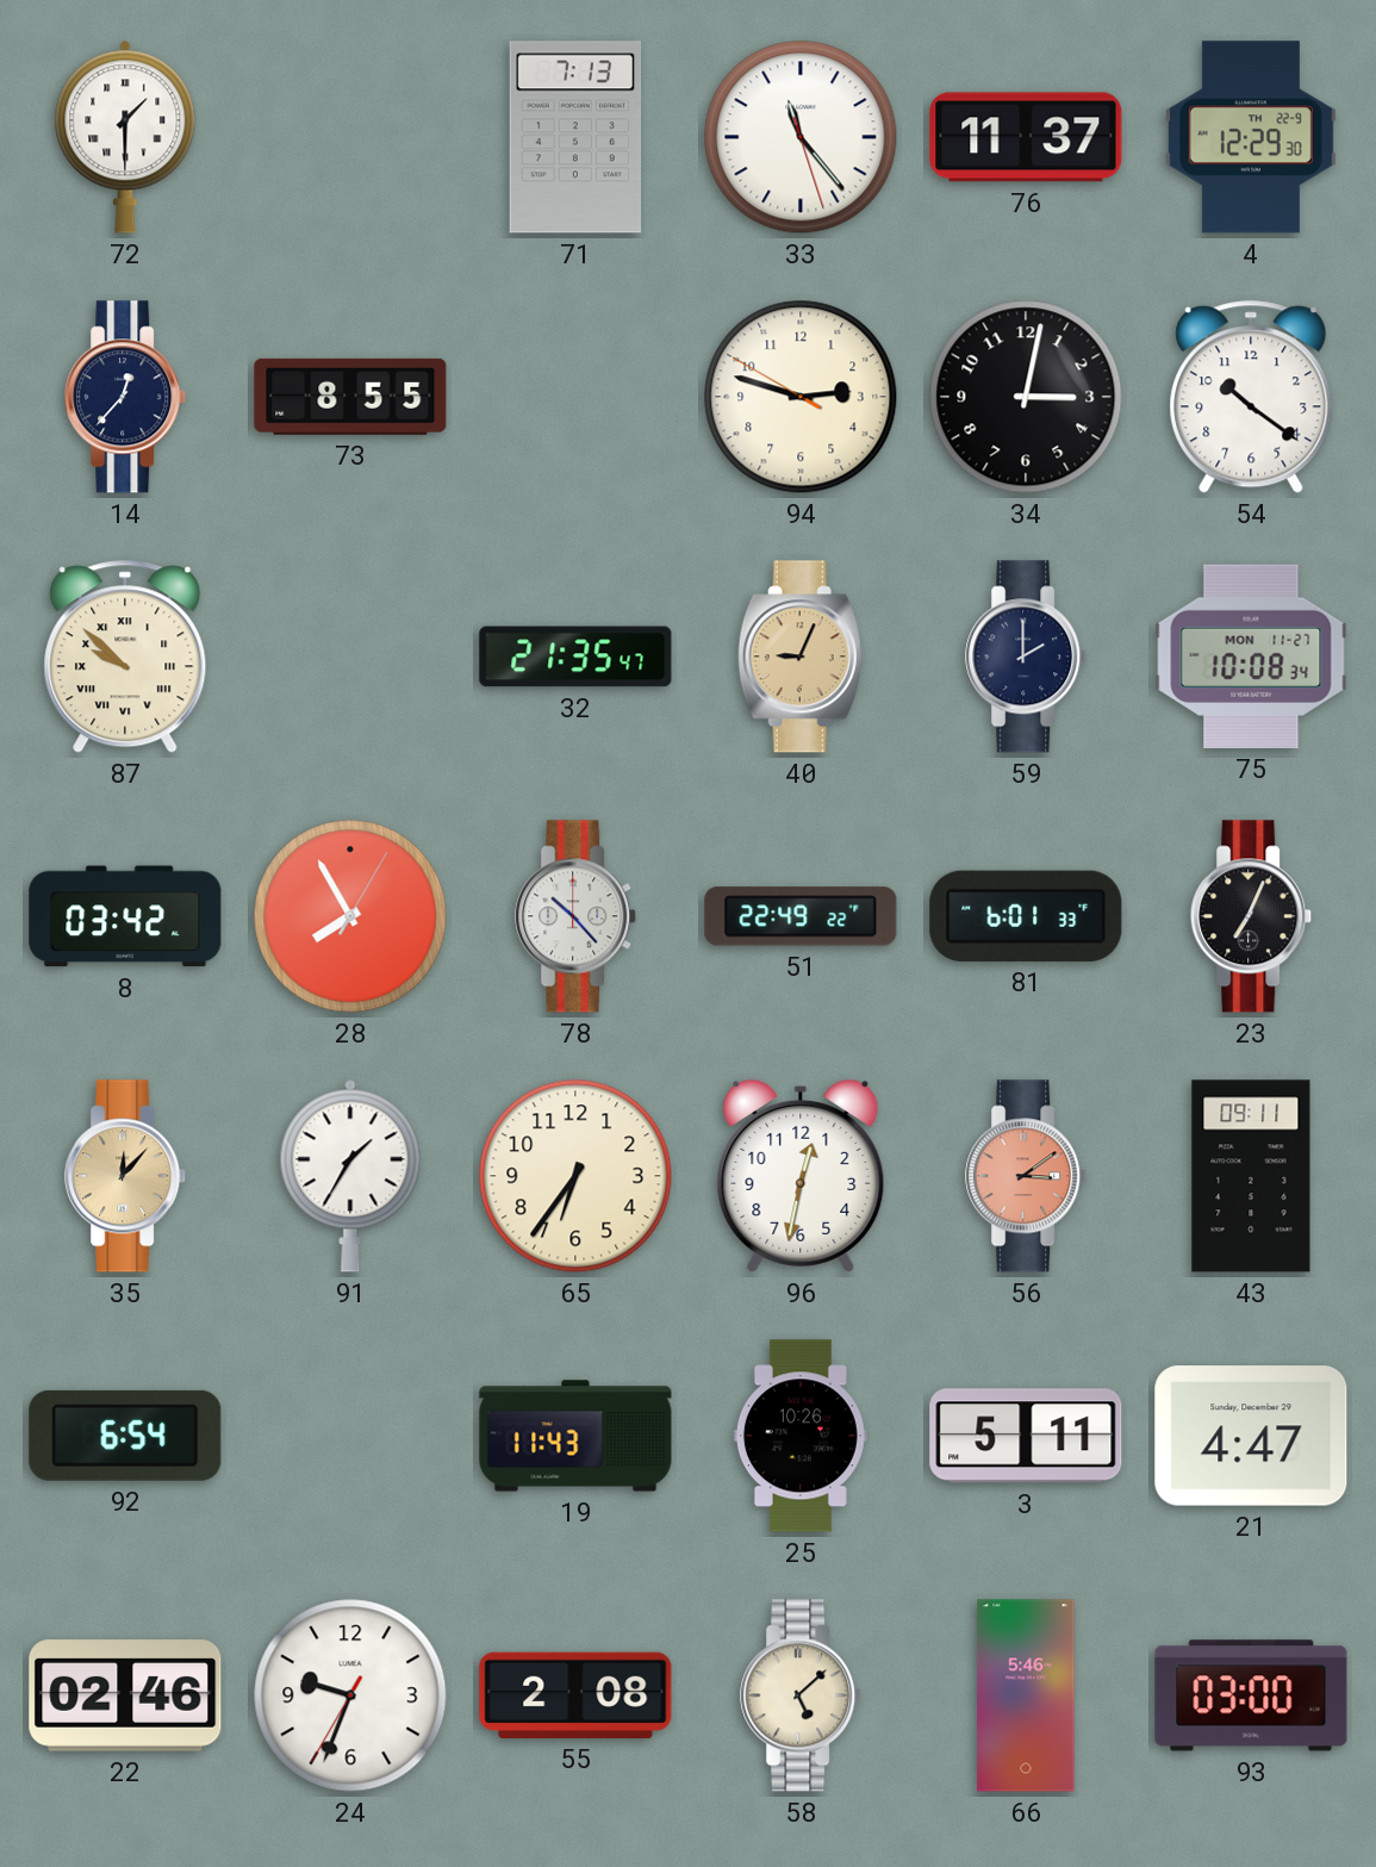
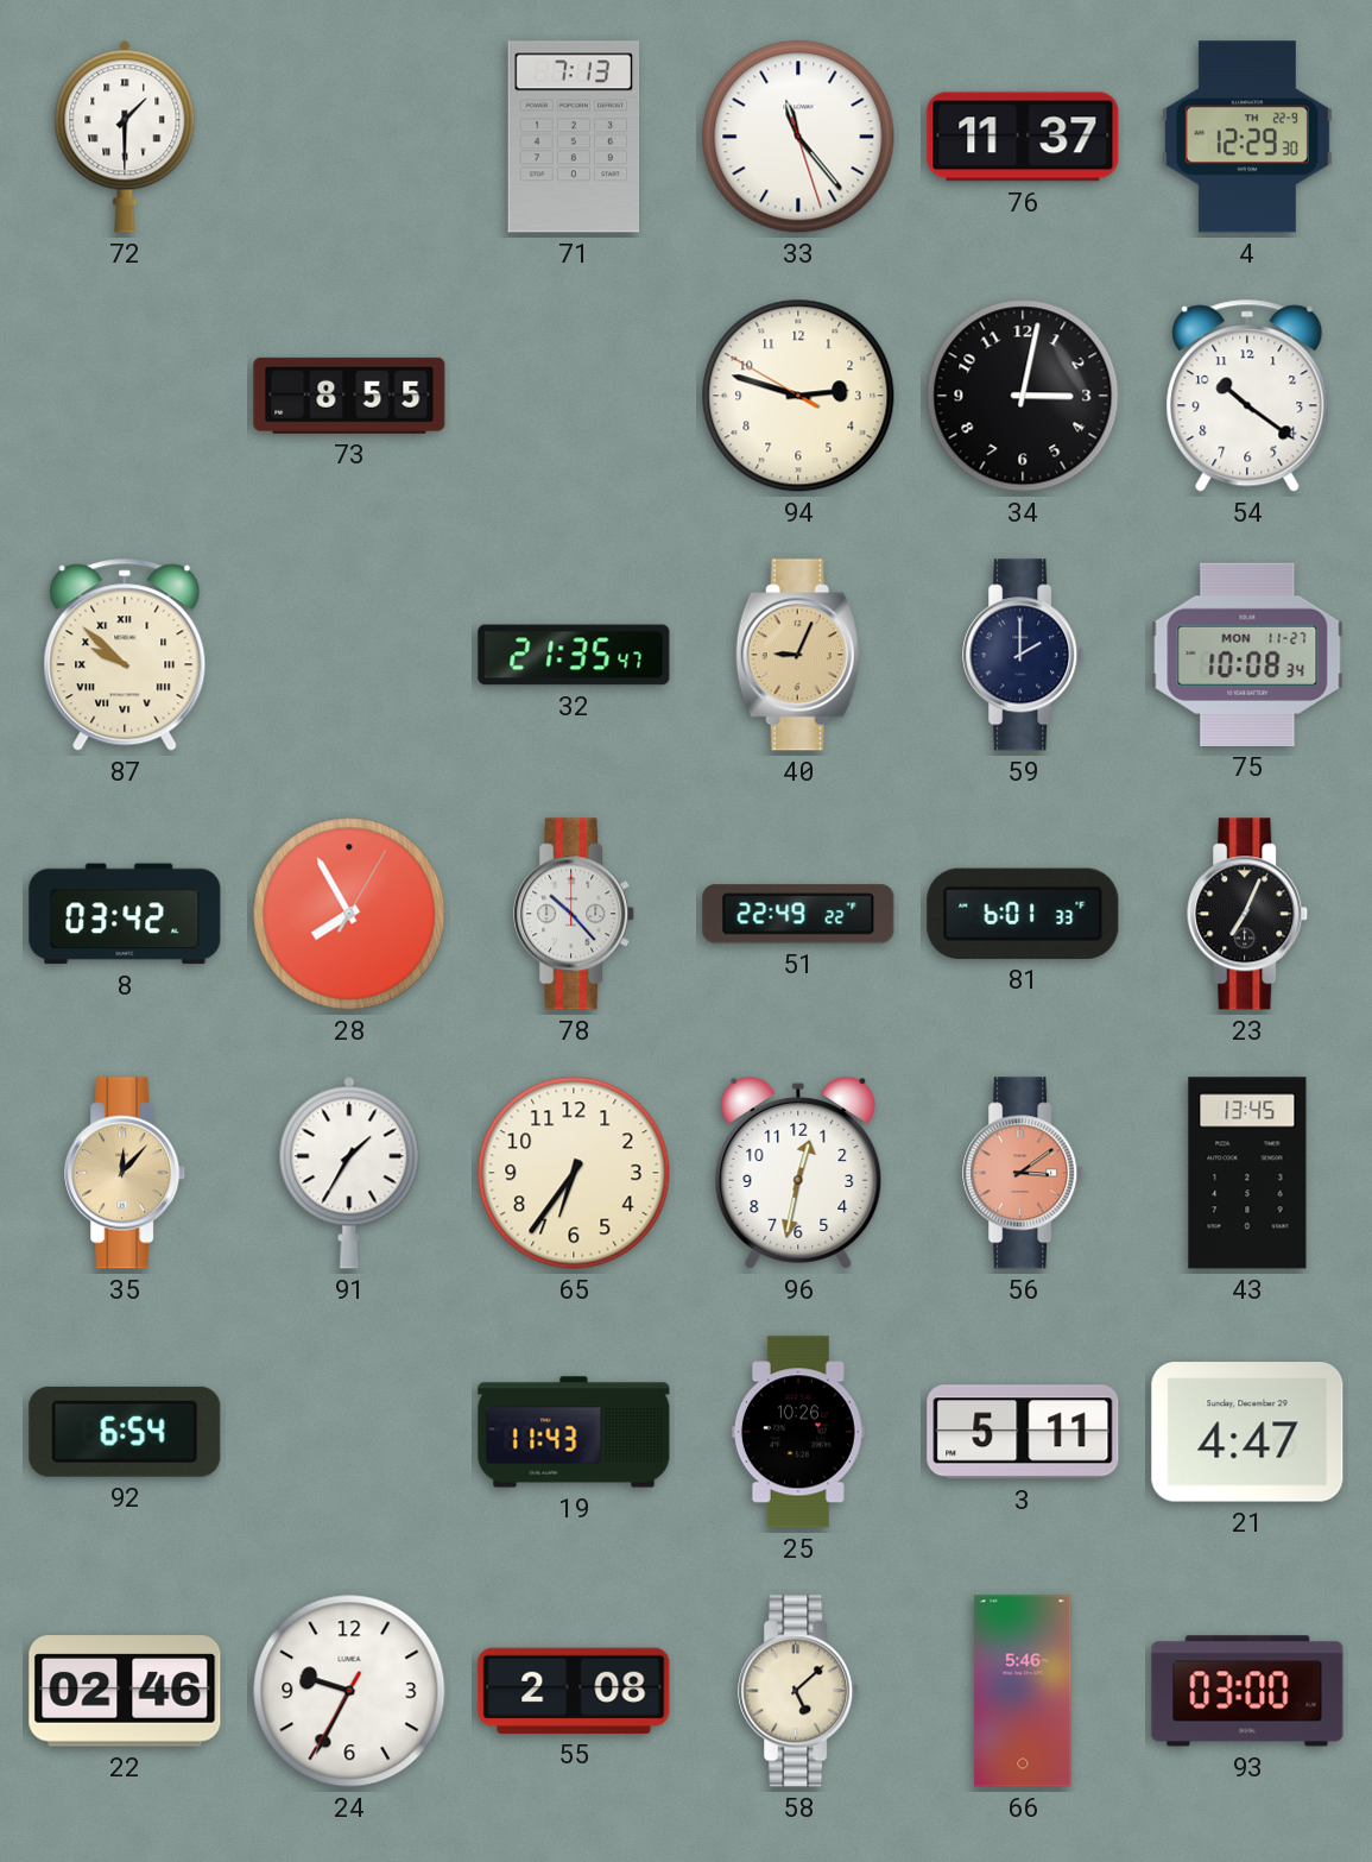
14: 12:37 -> none
43: 09:11 -> 13:45
24: 9:33 -> 9:34
